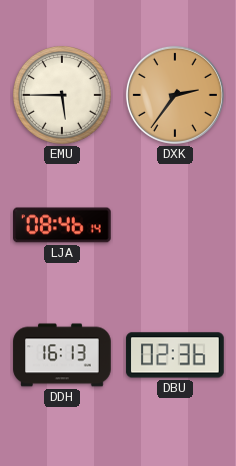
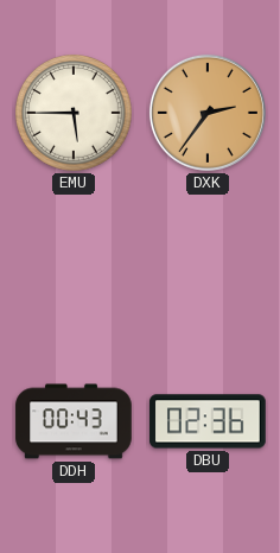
LJA: 08:46 -> none
DDH: 16:13 -> 00:43
